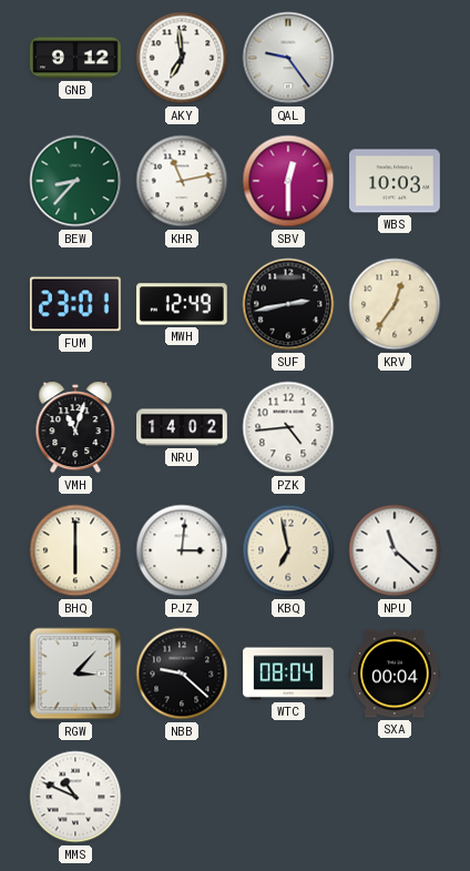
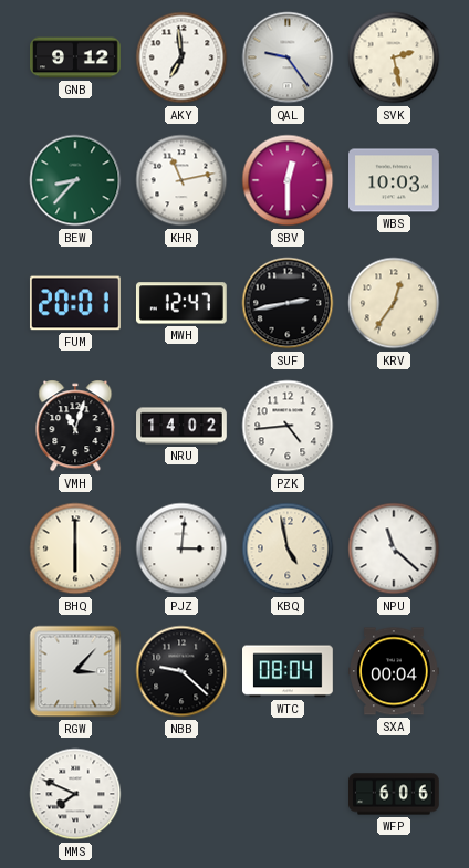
SVK: none -> 2:28
FUM: 23:01 -> 20:01
MWH: 12:49 -> 12:47
KBQ: 6:58 -> 4:58
MMS: 10:49 -> 7:49
WFP: none -> 6:06
